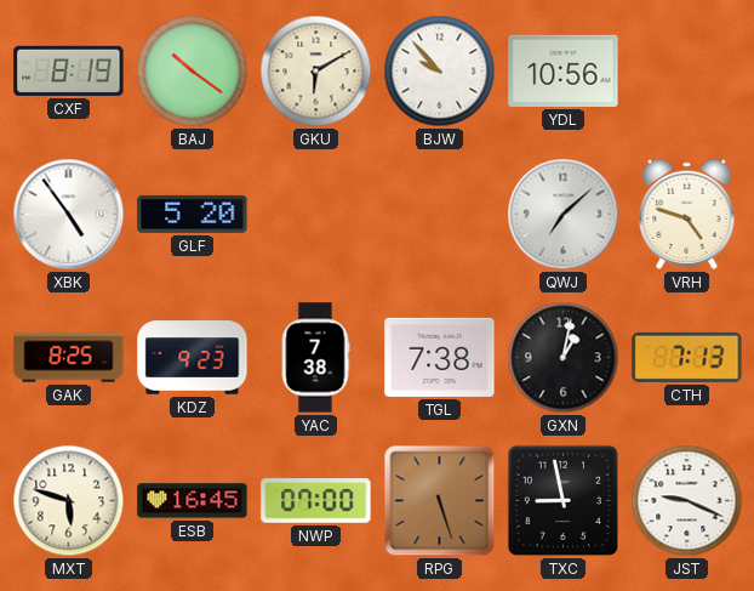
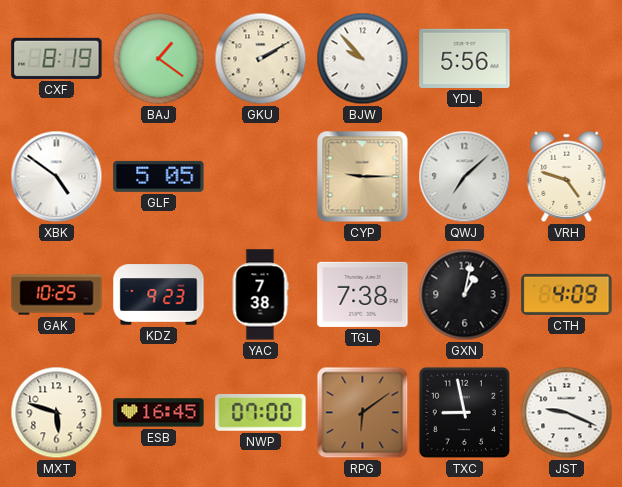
BAJ: 10:21 -> 1:21
GKU: 6:10 -> 2:10
YDL: 10:56 -> 5:56
XBK: 4:54 -> 4:51
GLF: 5:20 -> 5:05
CYP: none -> 9:15
GAK: 8:25 -> 10:25
CTH: 7:13 -> 4:09
RPG: 5:27 -> 6:09
